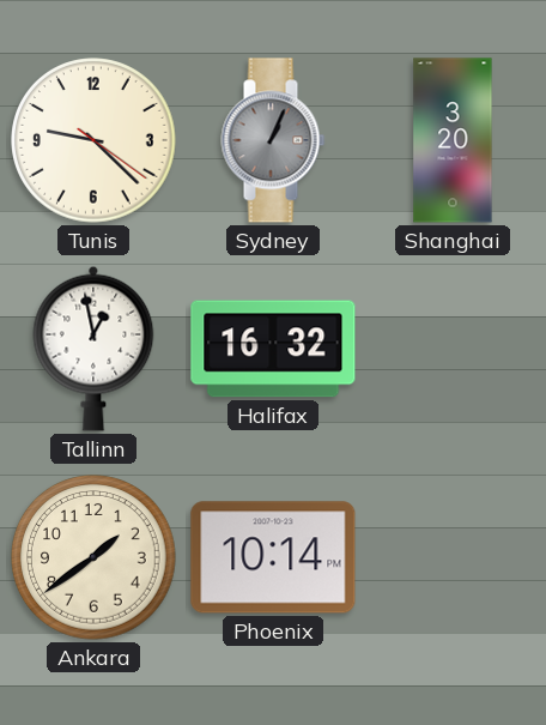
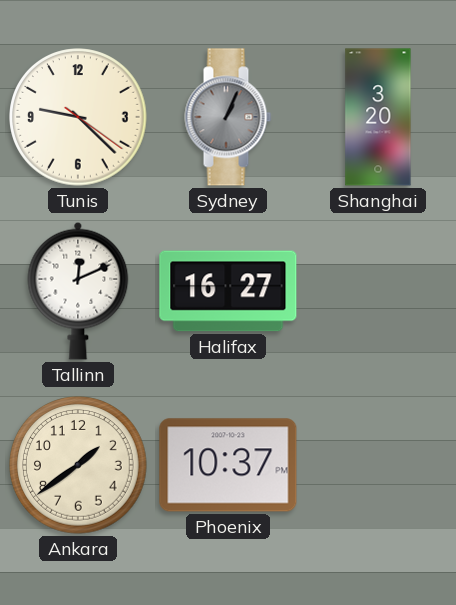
Tallinn: 12:58 -> 12:11
Halifax: 16:32 -> 16:27
Phoenix: 10:14 -> 10:37
